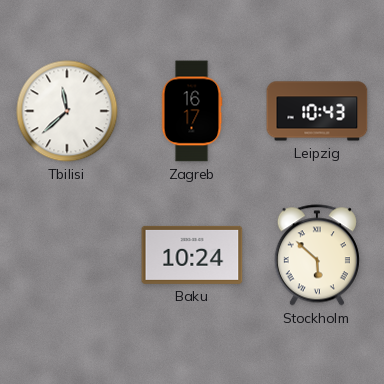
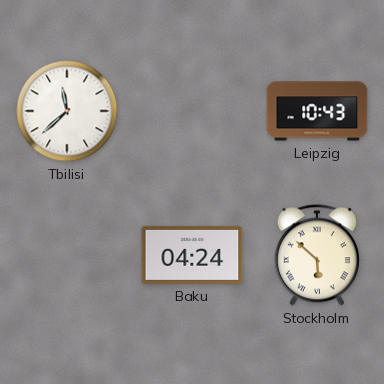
Zagreb: 16:17 -> none
Baku: 10:24 -> 04:24
